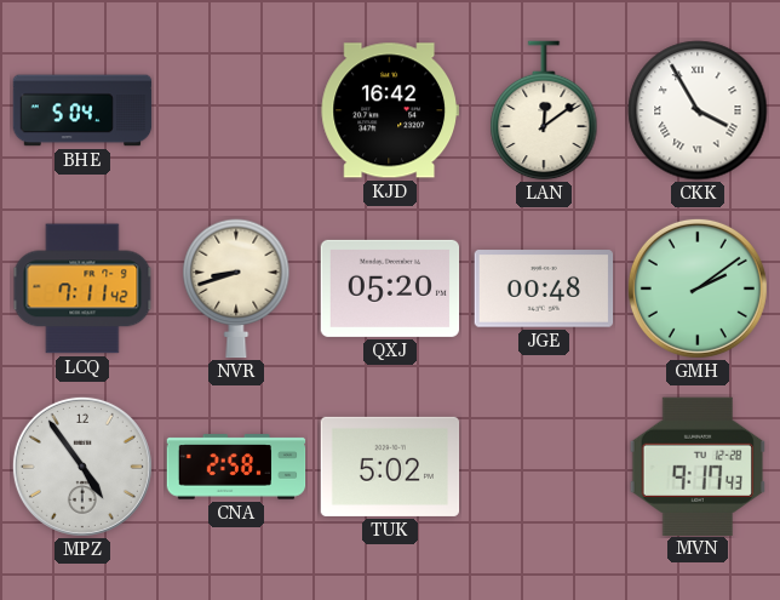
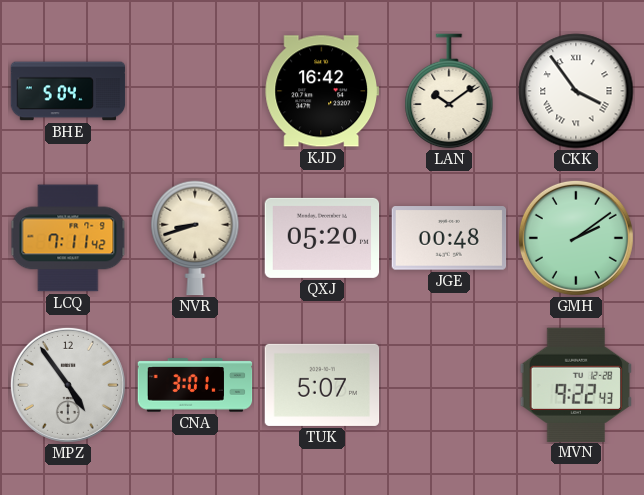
LAN: 12:09 -> 10:09
CKK: 3:55 -> 3:54
CNA: 2:58 -> 3:01
TUK: 5:02 -> 5:07
MVN: 9:17 -> 9:22
